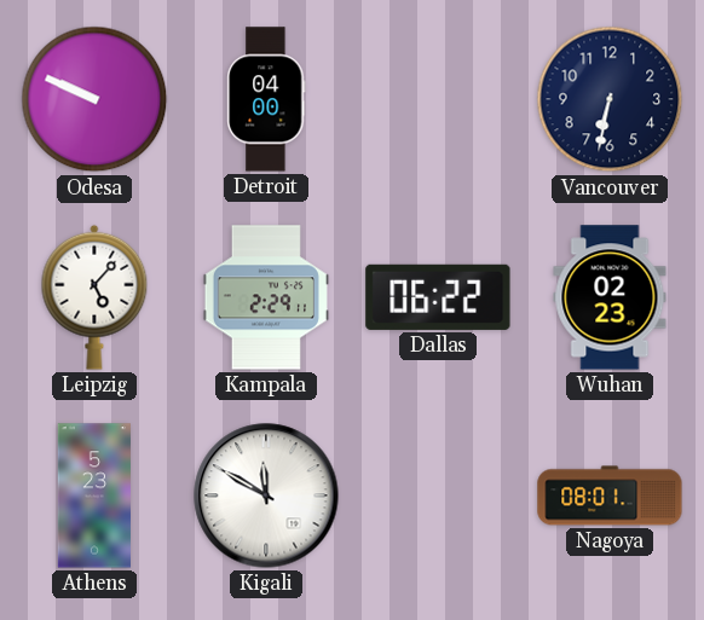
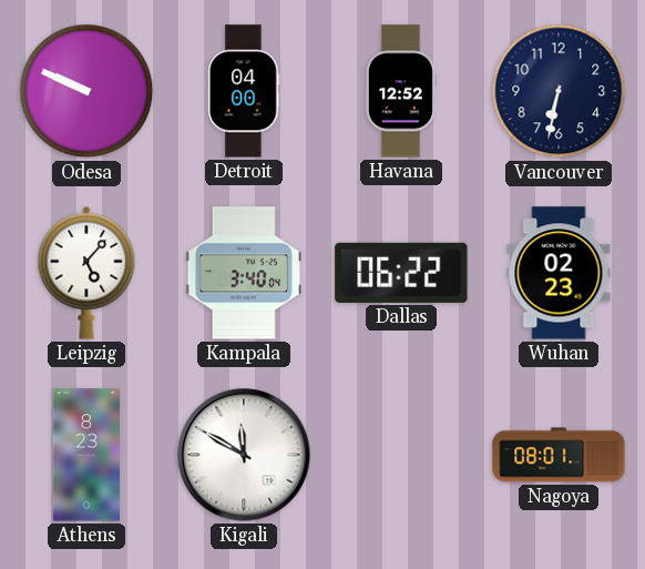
Havana: none -> 12:52
Kampala: 2:29 -> 3:40
Athens: 5:23 -> 8:23
